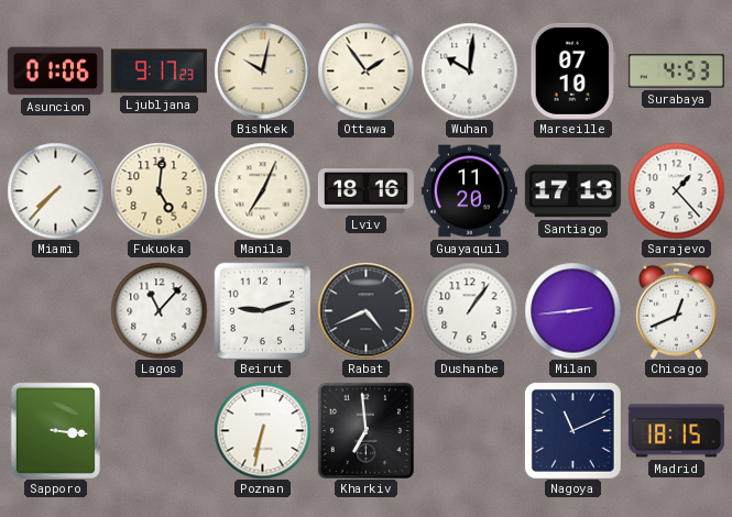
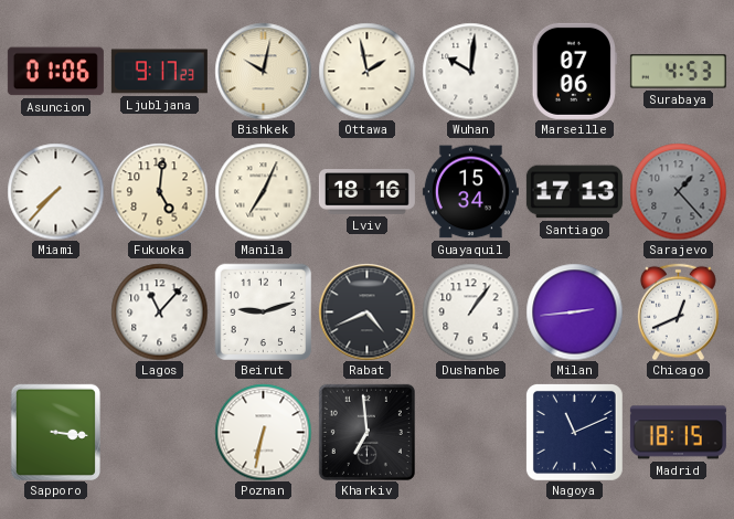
Ottawa: 1:54 -> 1:58
Marseille: 07:10 -> 07:06
Guayaquil: 11:20 -> 15:34
Sarajevo dial: white -> grey
